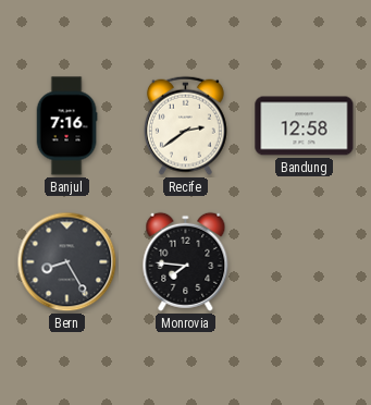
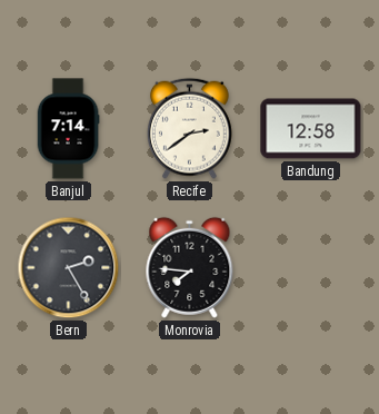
Banjul: 7:16 -> 7:14
Bern: 8:25 -> 2:25
